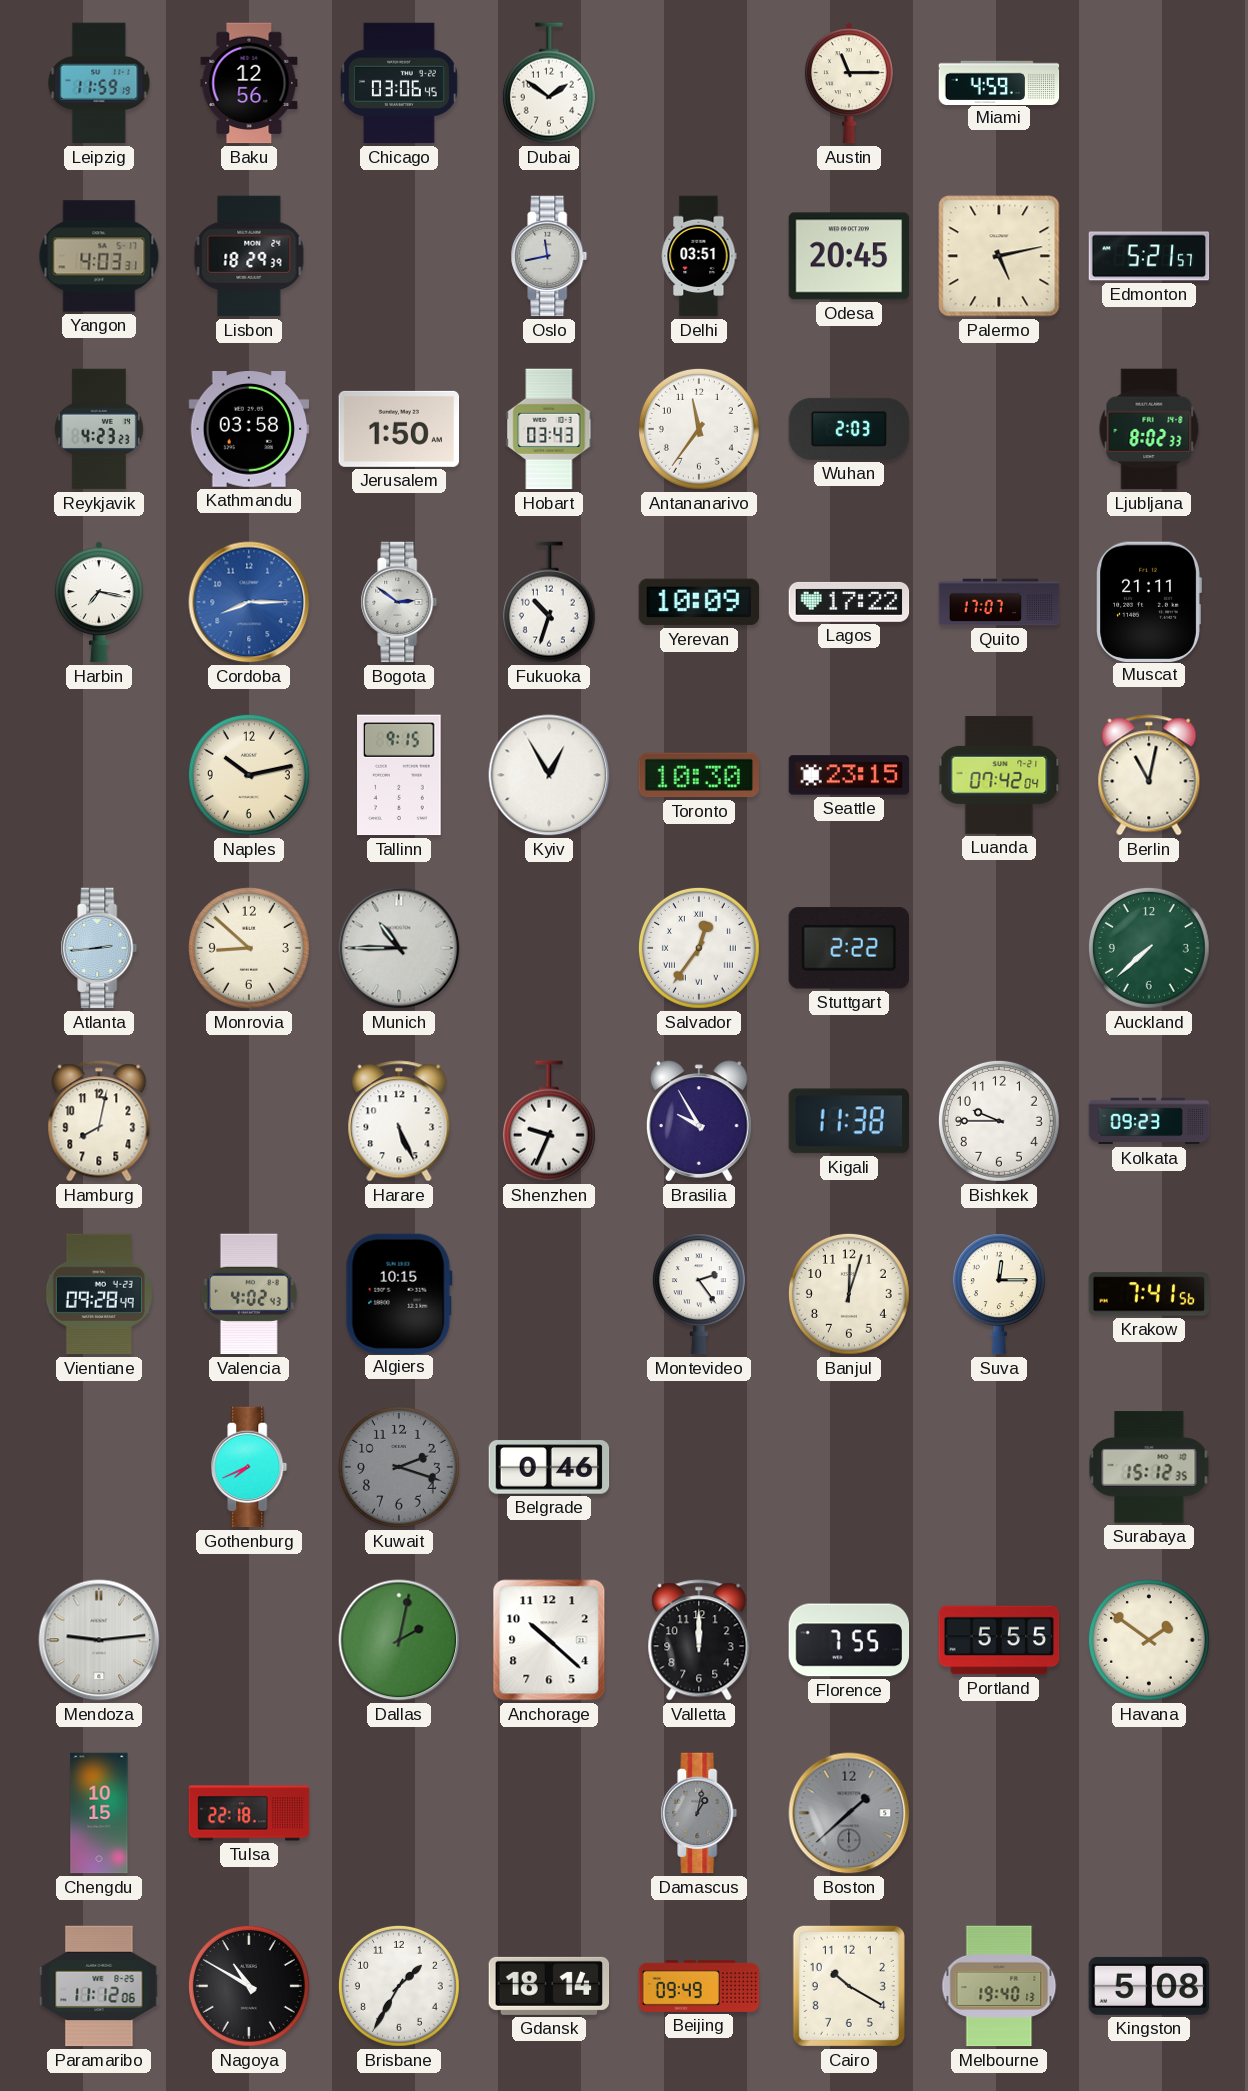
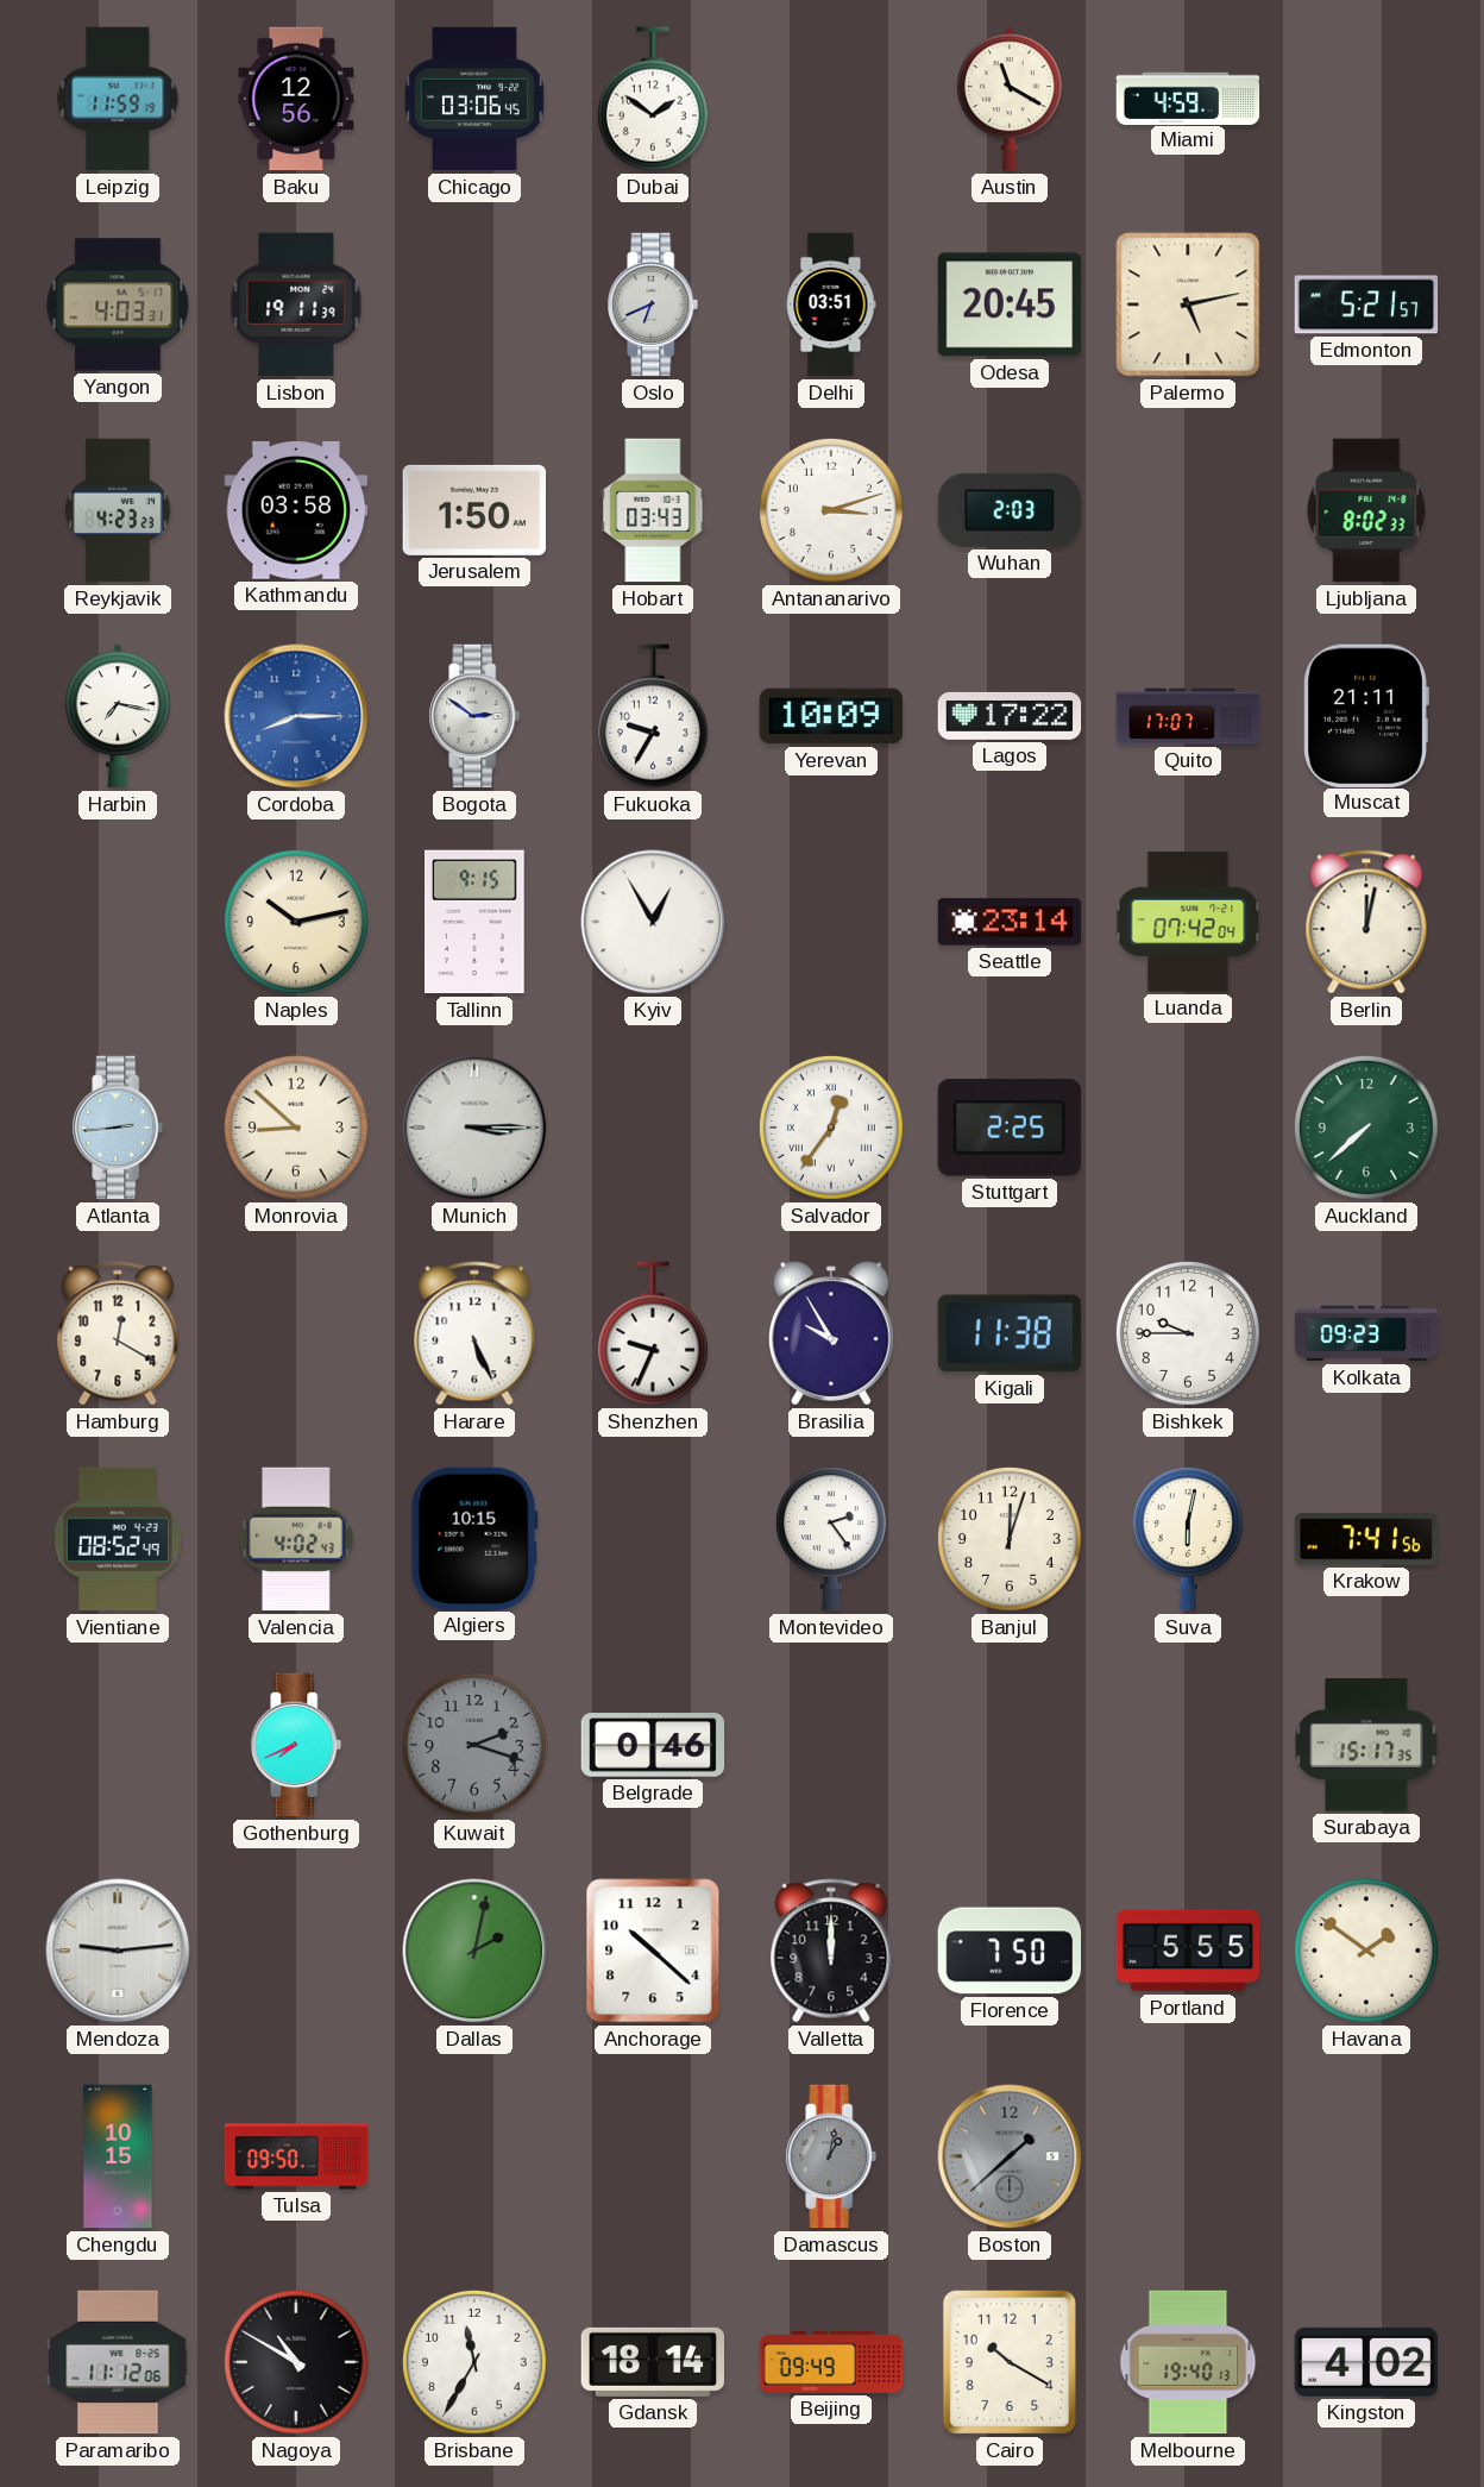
Austin: 11:15 -> 11:20
Lisbon: 18:29 -> 19:11
Oslo: 11:43 -> 6:41
Antananarivo: 11:36 -> 3:12
Fukuoka: 10:33 -> 9:35
Toronto: 10:30 -> none
Seattle: 23:15 -> 23:14
Berlin: 11:02 -> 12:02
Munich: 10:45 -> 3:15
Stuttgart: 2:22 -> 2:25
Hamburg: 8:02 -> 12:20
Vientiane: 09:28 -> 08:52
Suva: 12:15 -> 6:02
Surabaya: 15:12 -> 15:17
Florence: 7:55 -> 7:50
Tulsa: 22:18 -> 09:50
Brisbane: 1:35 -> 11:35
Kingston: 5:08 -> 4:02
